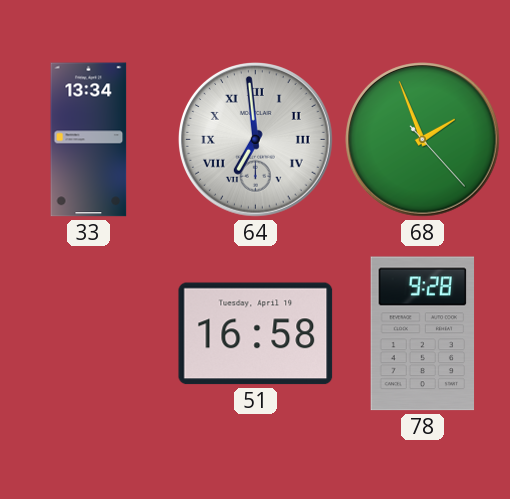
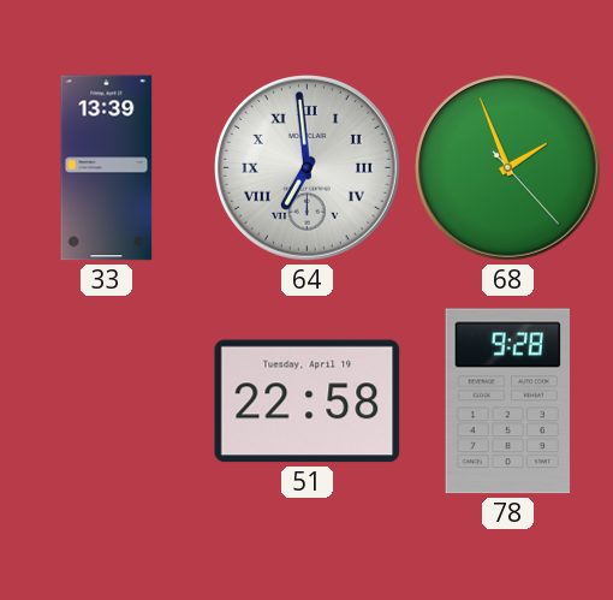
33: 13:34 -> 13:39
51: 16:58 -> 22:58
